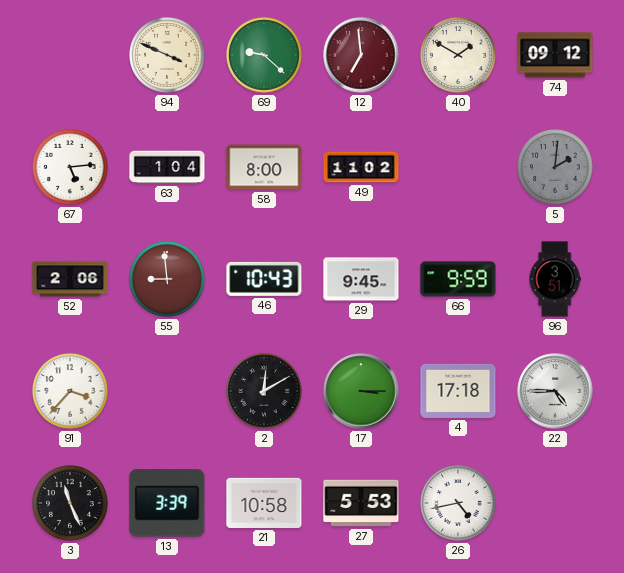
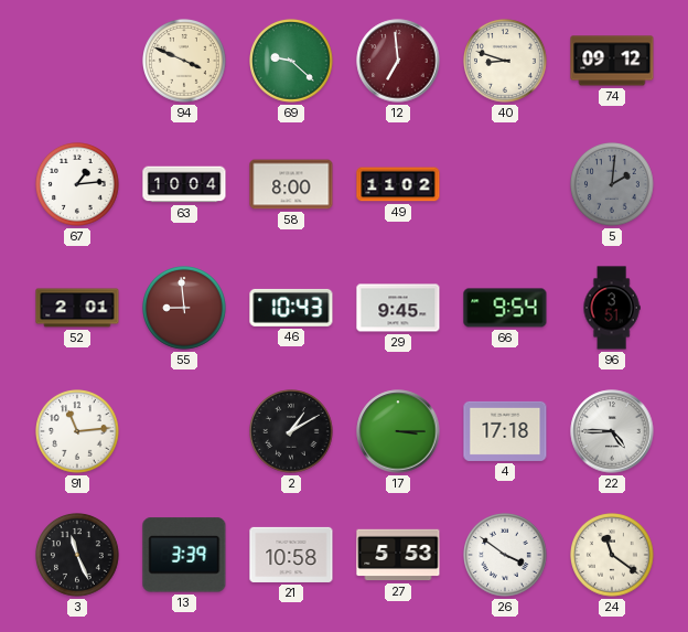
40: 1:50 -> 8:48
67: 5:14 -> 1:14
63: 1:04 -> 10:04
52: 2:06 -> 2:01
66: 9:59 -> 9:54
91: 3:37 -> 11:14
2: 12:10 -> 1:10
26: 4:43 -> 3:51
24: none -> 11:21
